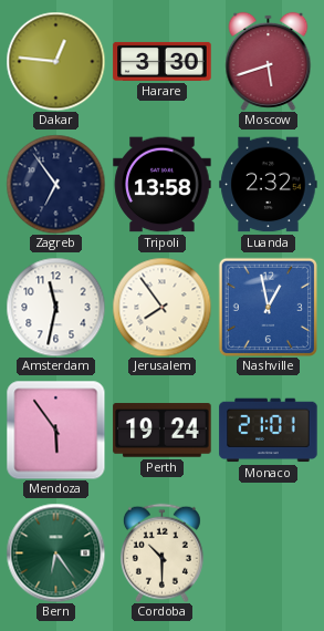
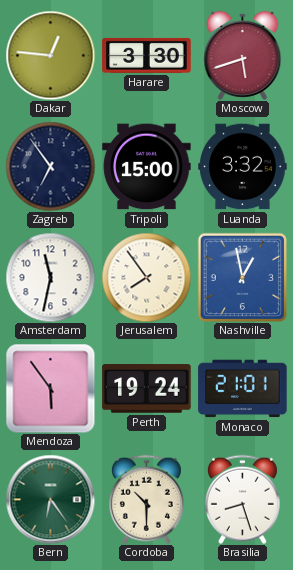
Tripoli: 13:58 -> 15:00
Luanda: 2:32 -> 3:32
Brasilia: none -> 8:27
